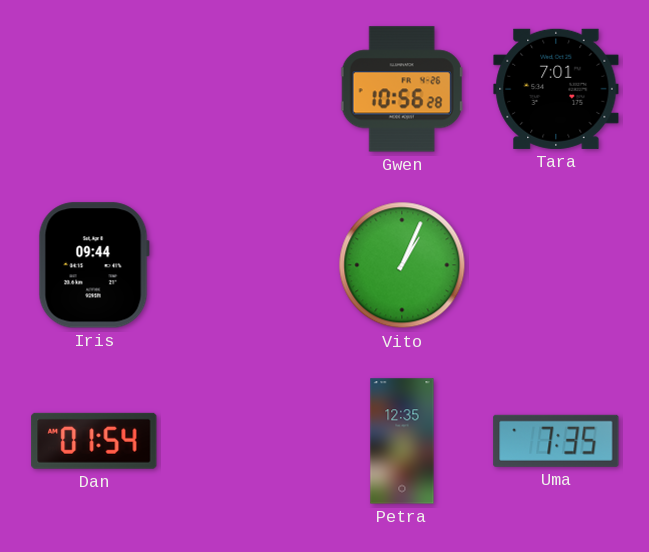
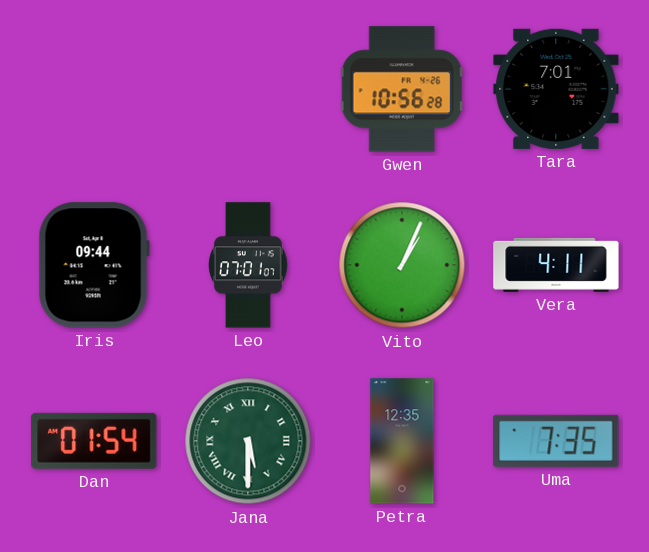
Leo: none -> 07:01
Vera: none -> 4:11
Jana: none -> 5:30
